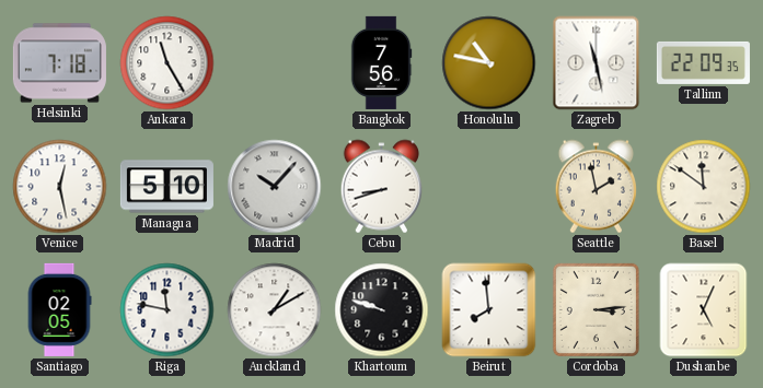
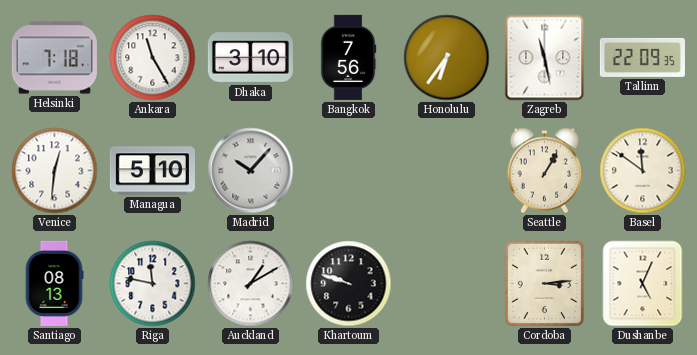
Dhaka: none -> 3:10
Honolulu: 10:47 -> 6:36
Venice: 12:28 -> 12:31
Cebu: 8:42 -> none
Seattle: 1:58 -> 1:05
Santiago: 02:05 -> 08:13
Beirut: 7:59 -> none
